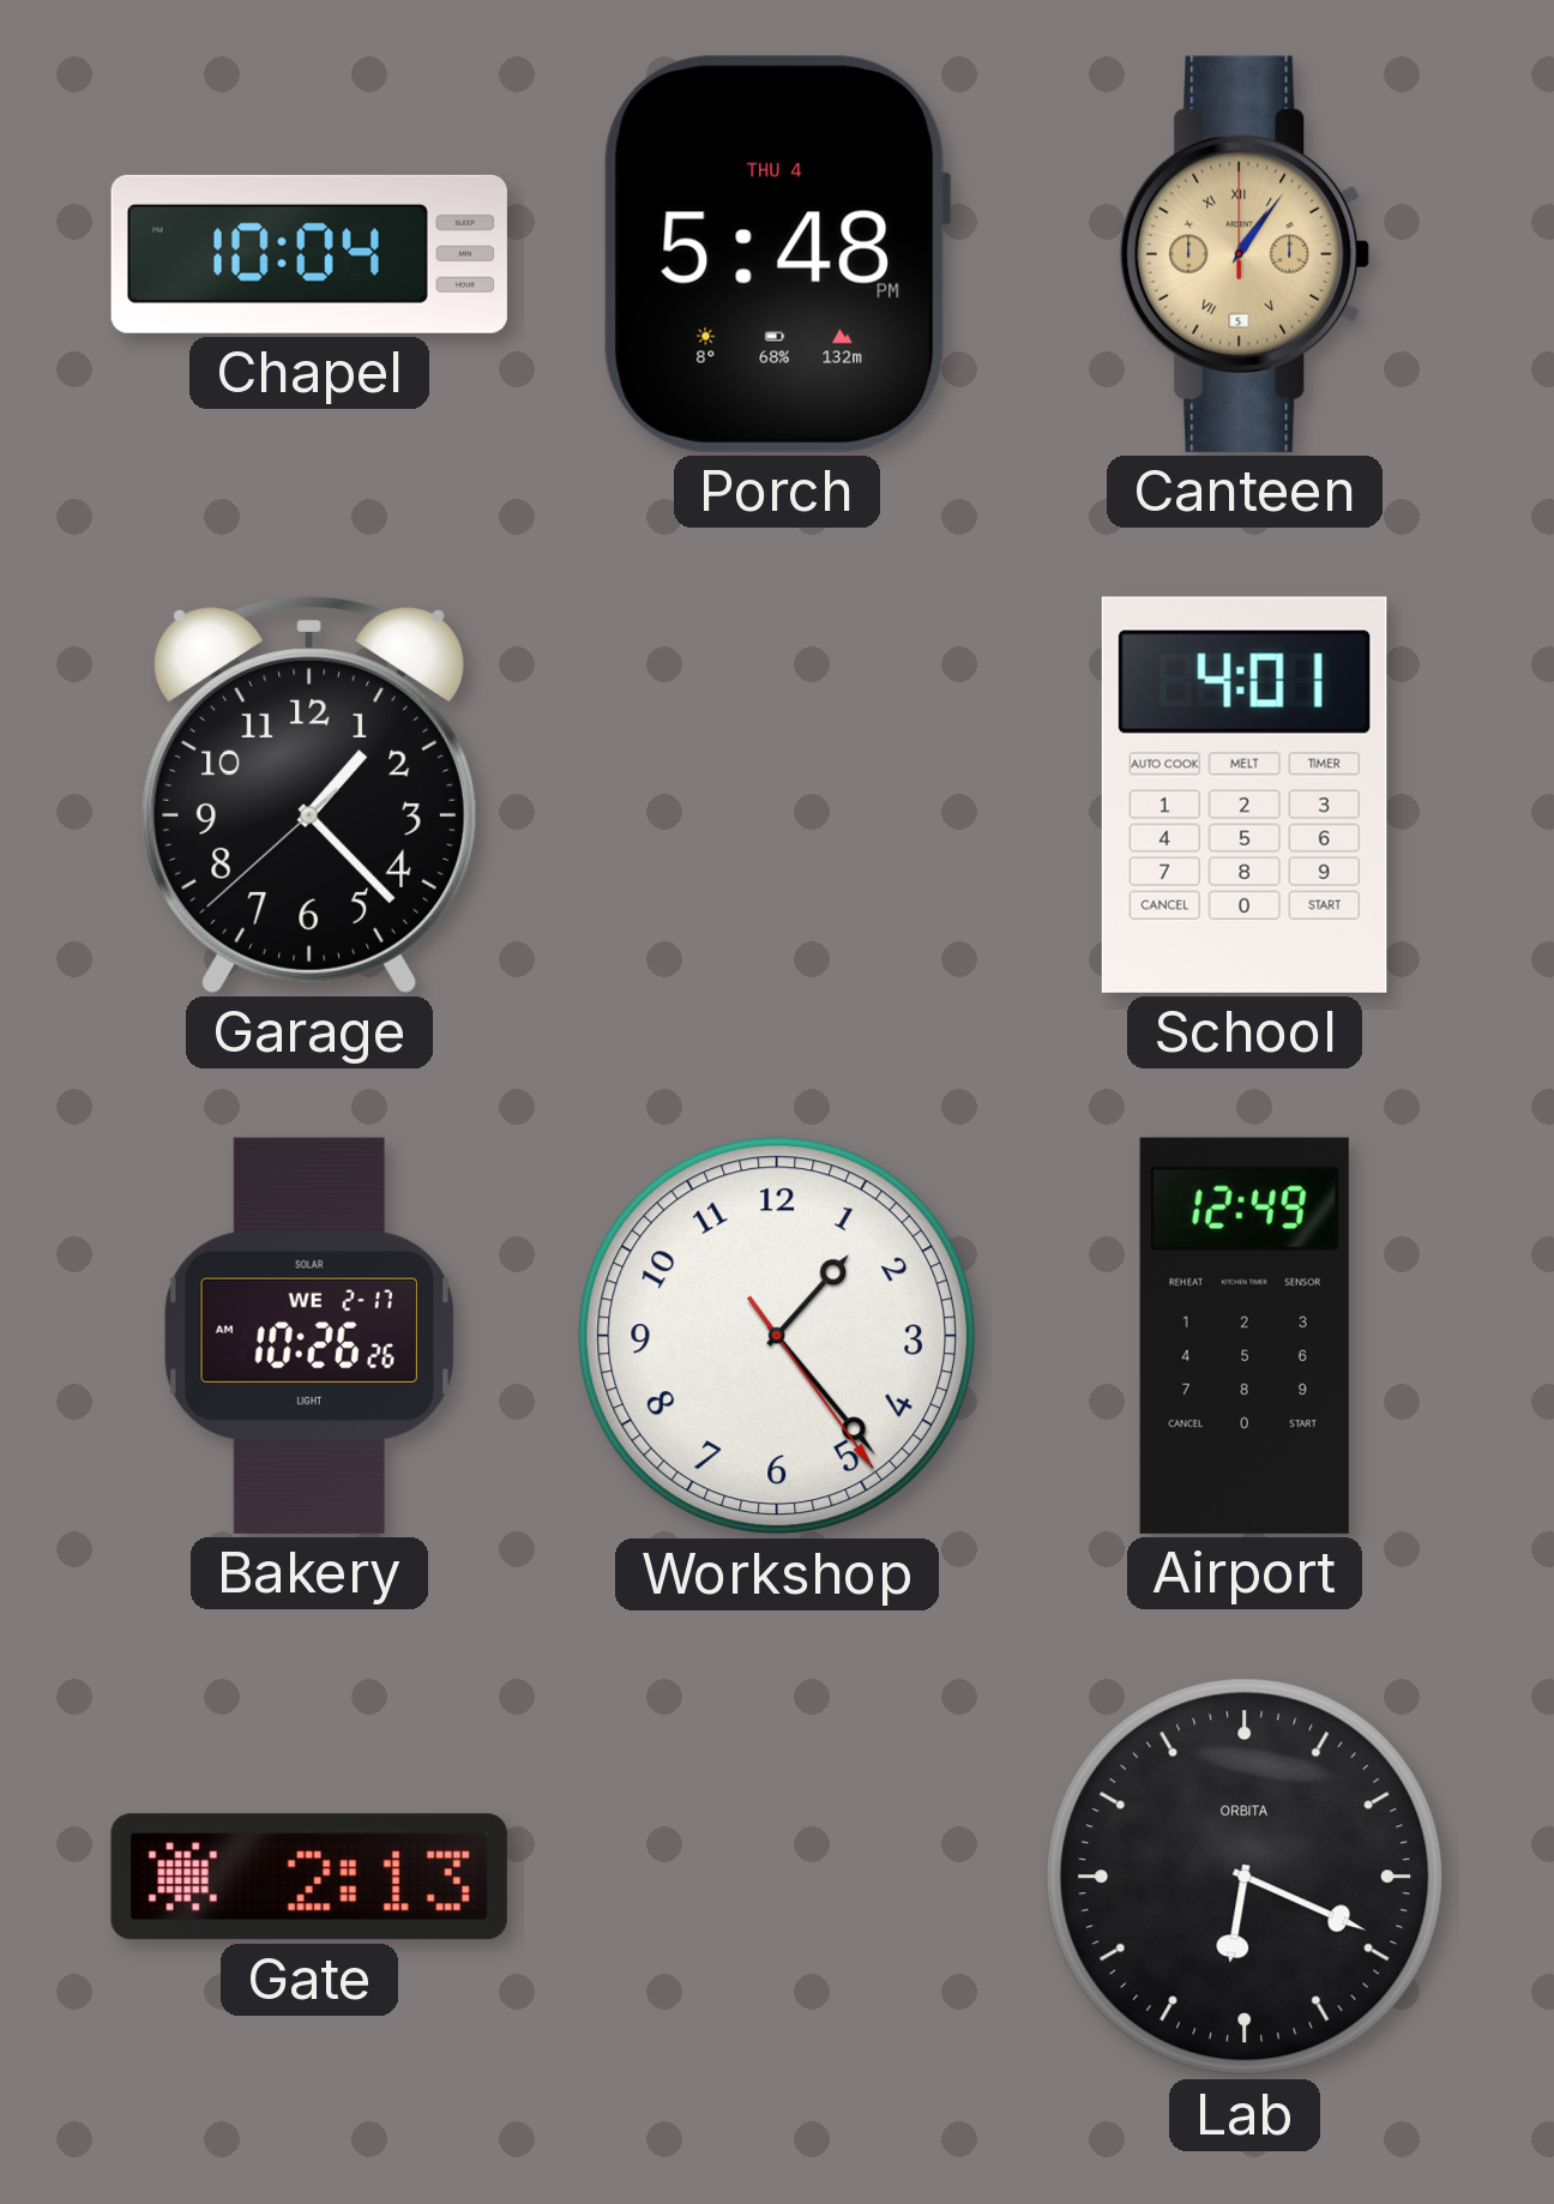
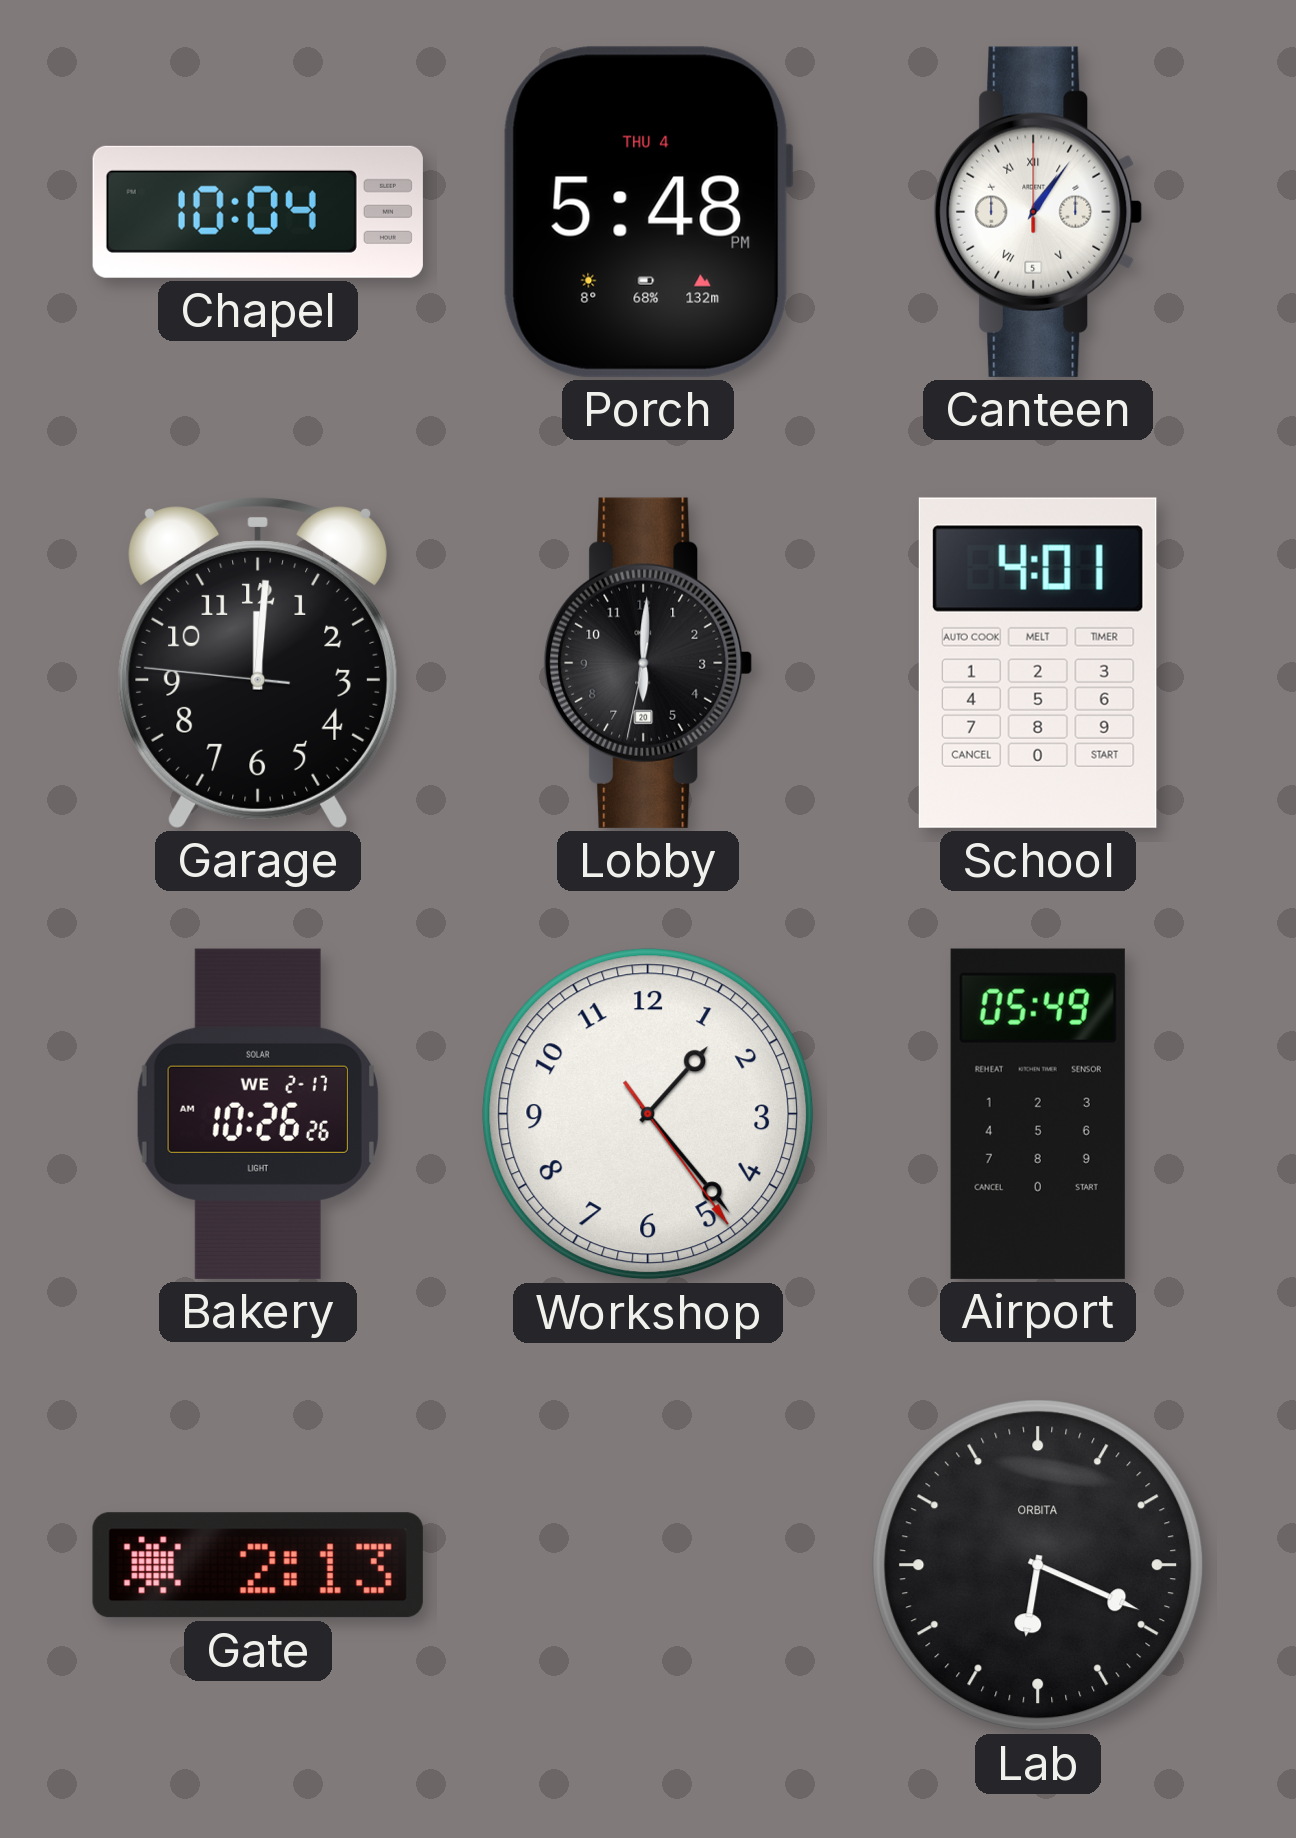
Canteen dial: champagne -> white
Garage: 1:22 -> 12:00
Lobby: none -> 6:00
Airport: 12:49 -> 05:49
